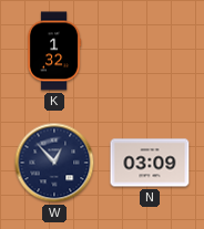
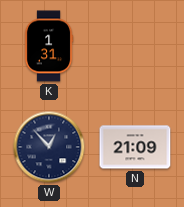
K: 1:32 -> 1:31
N: 03:09 -> 21:09
